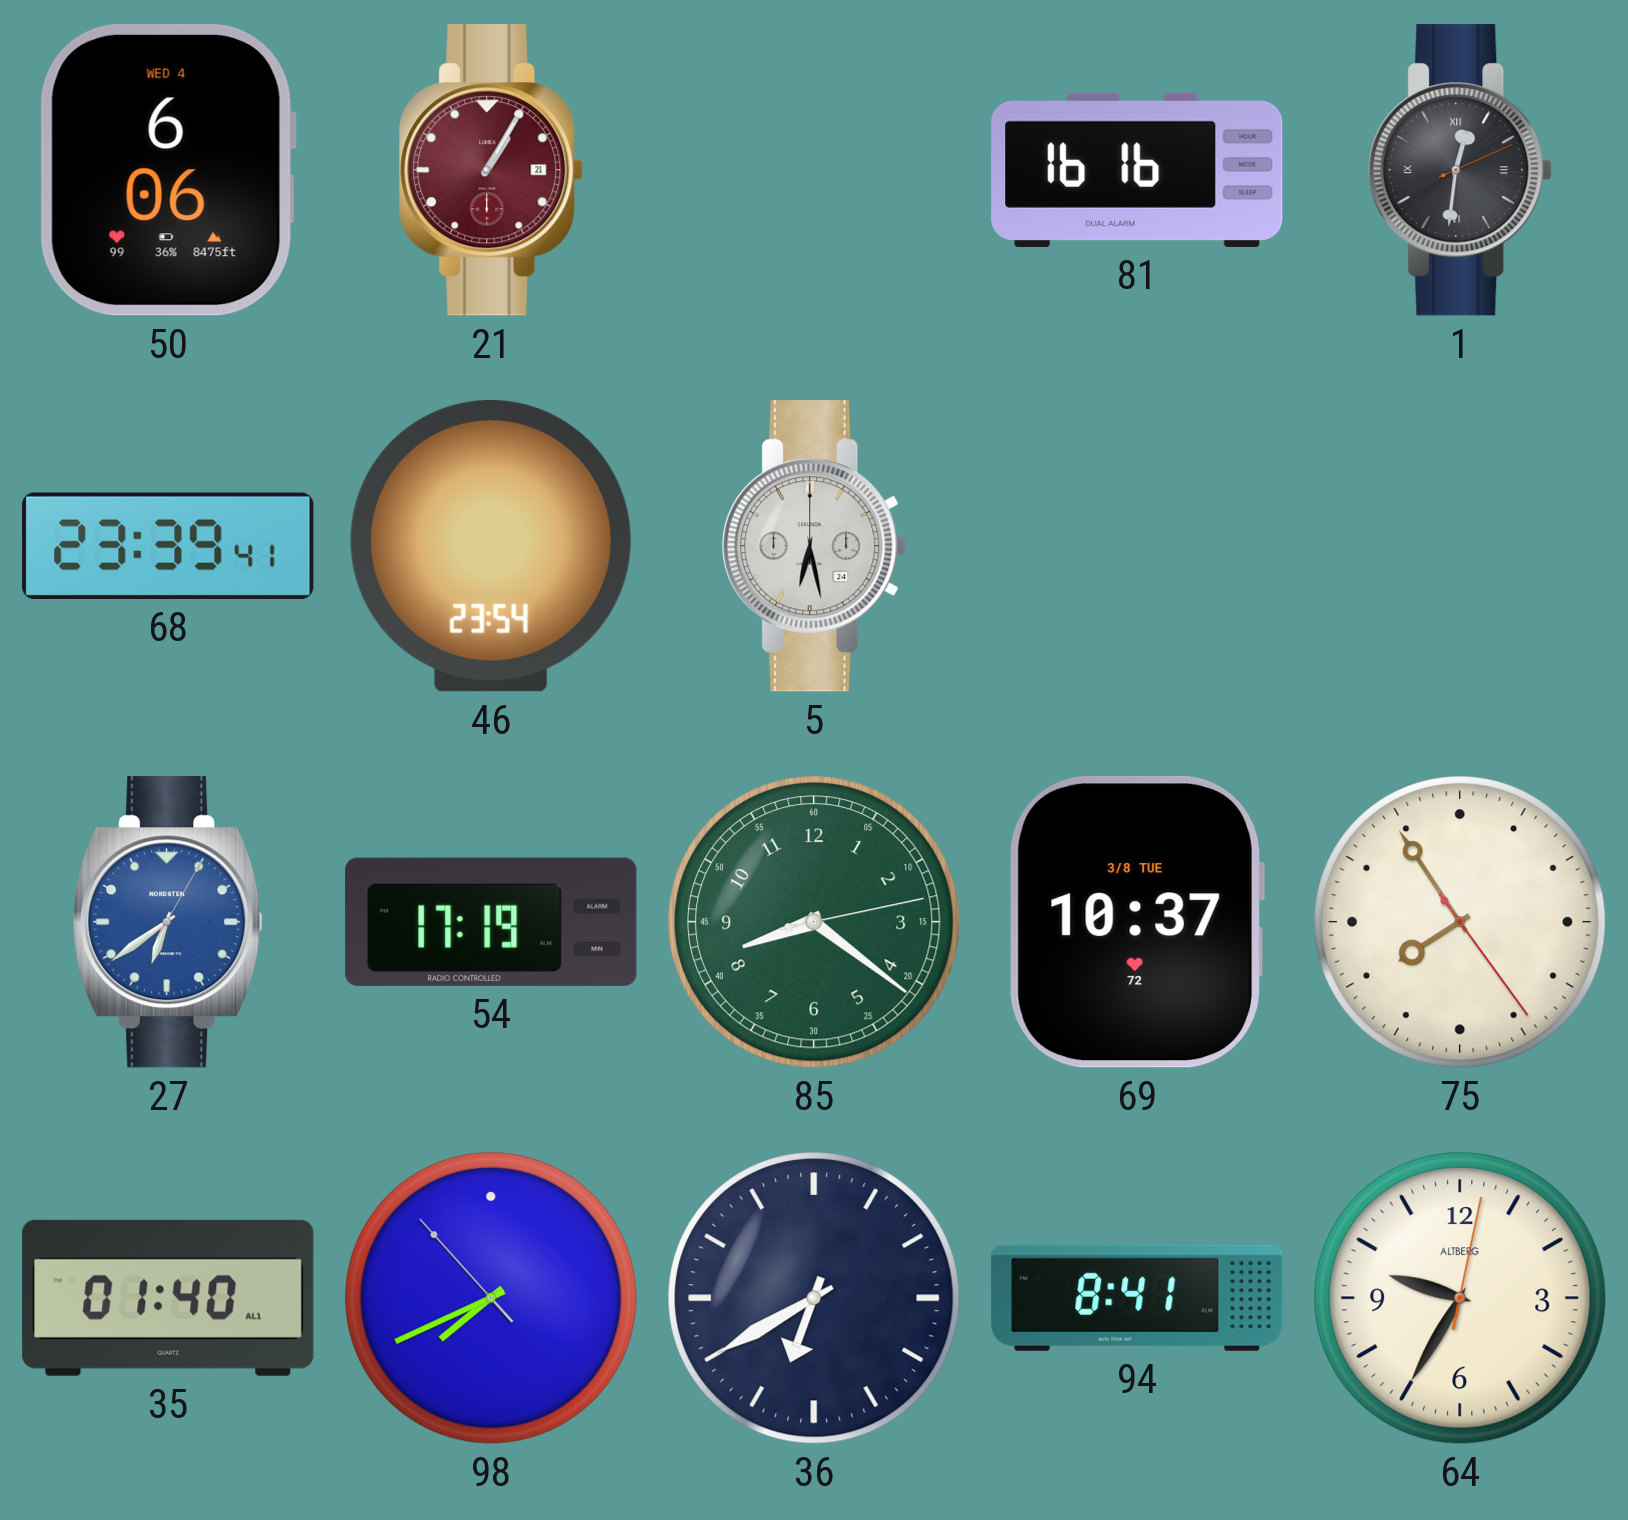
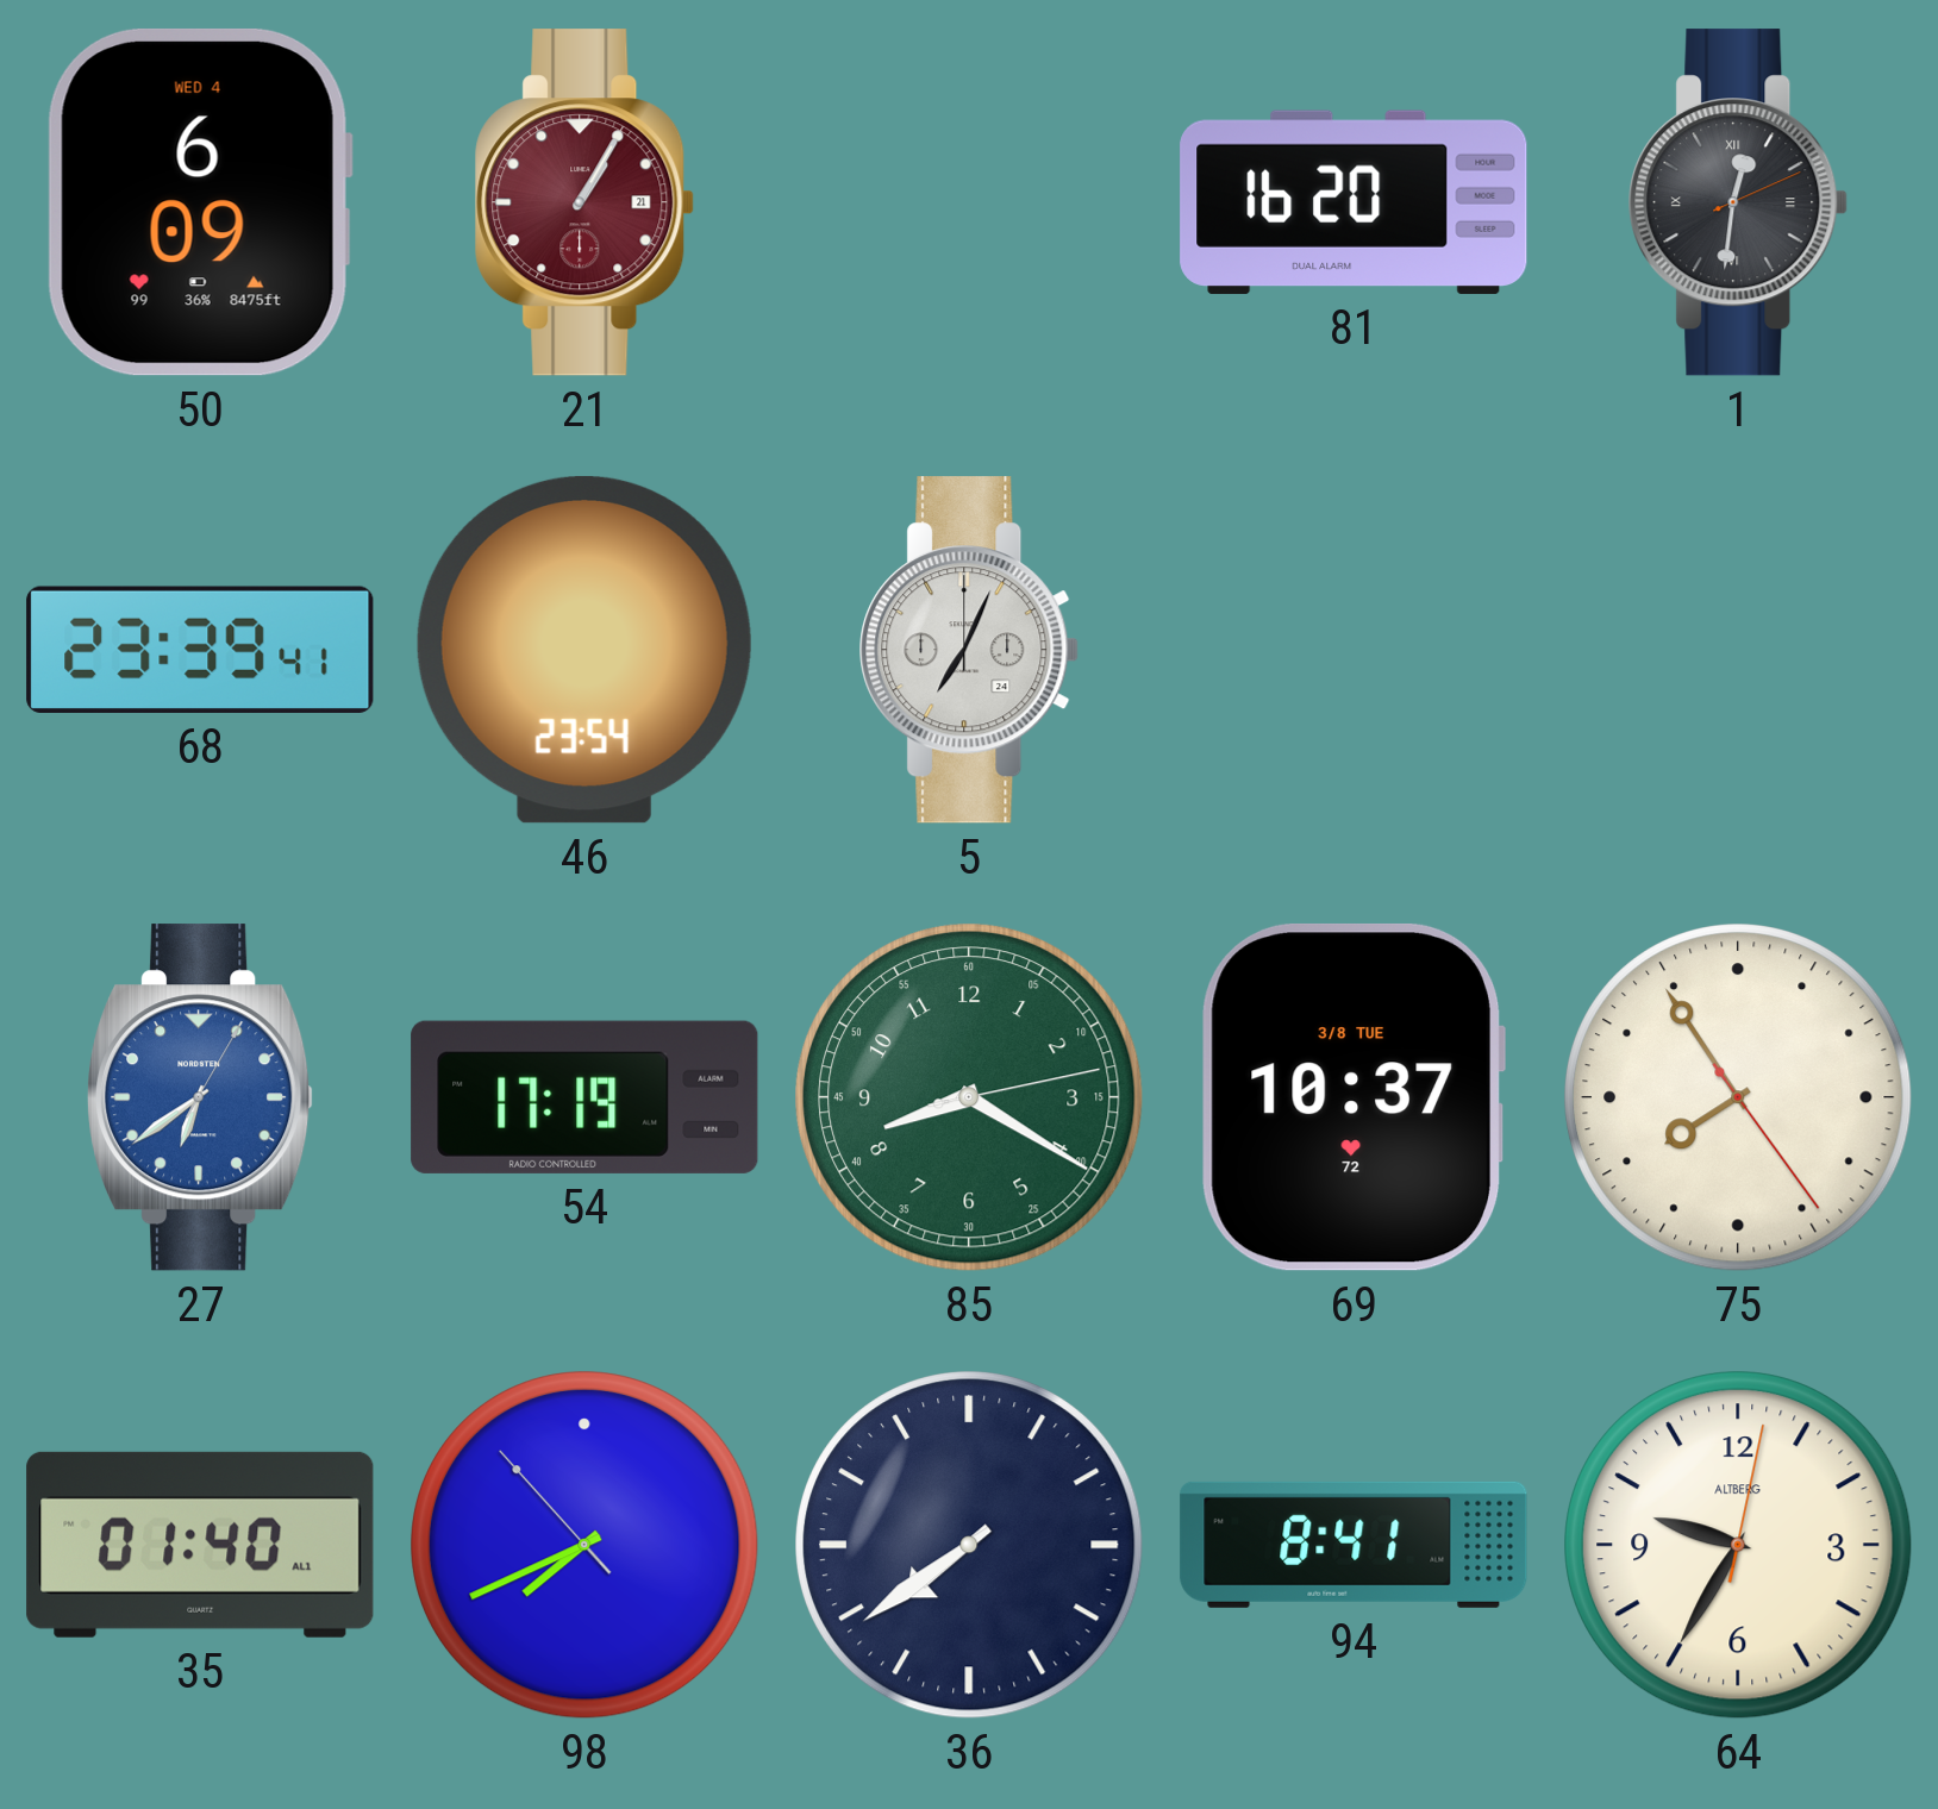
50: 6:06 -> 6:09
81: 16:16 -> 16:20
5: 6:28 -> 7:04
85: 8:21 -> 8:20
36: 6:40 -> 7:39
